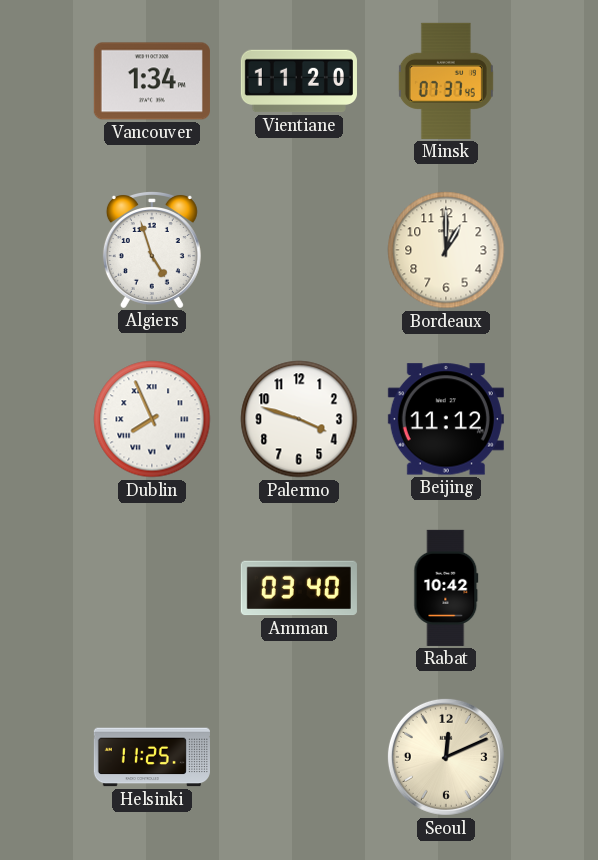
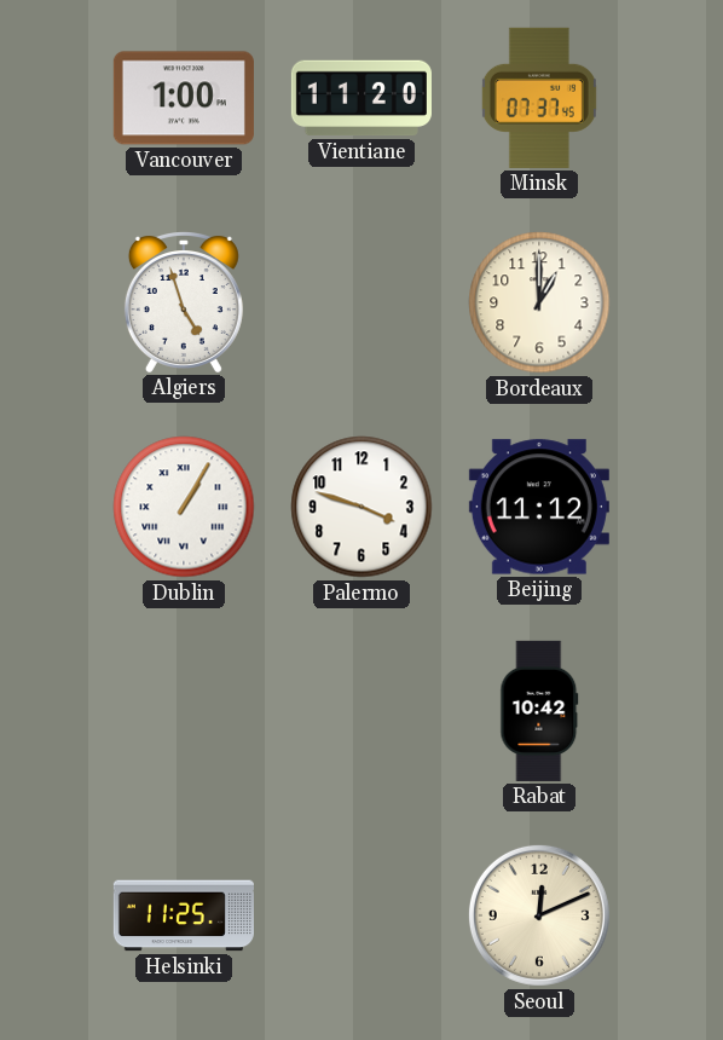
Vancouver: 1:34 -> 1:00
Dublin: 7:56 -> 1:05
Amman: 03:40 -> none
